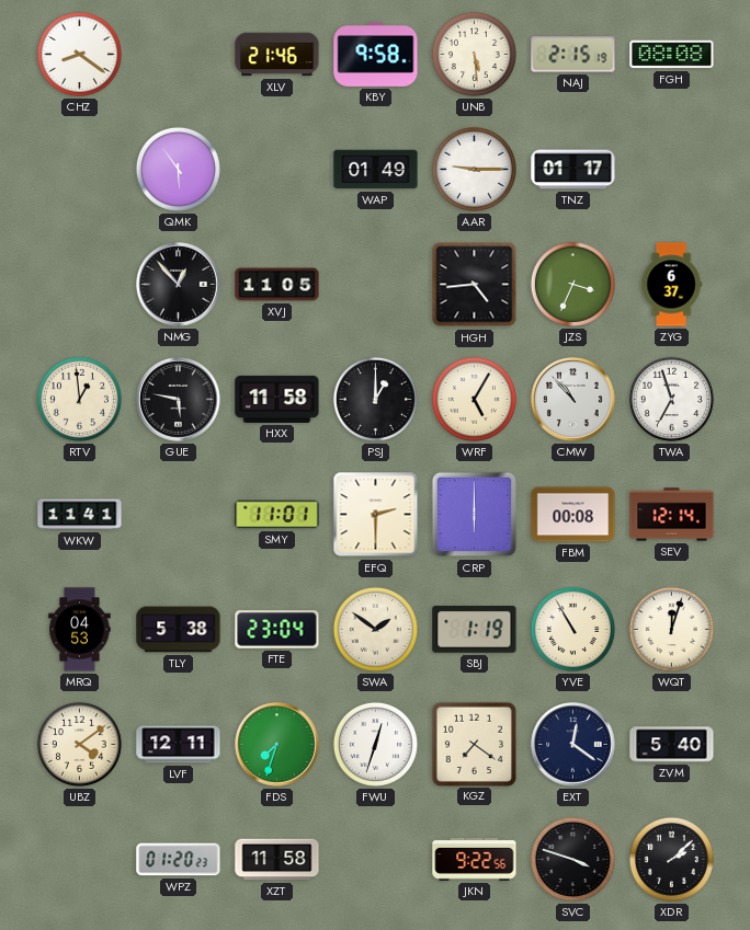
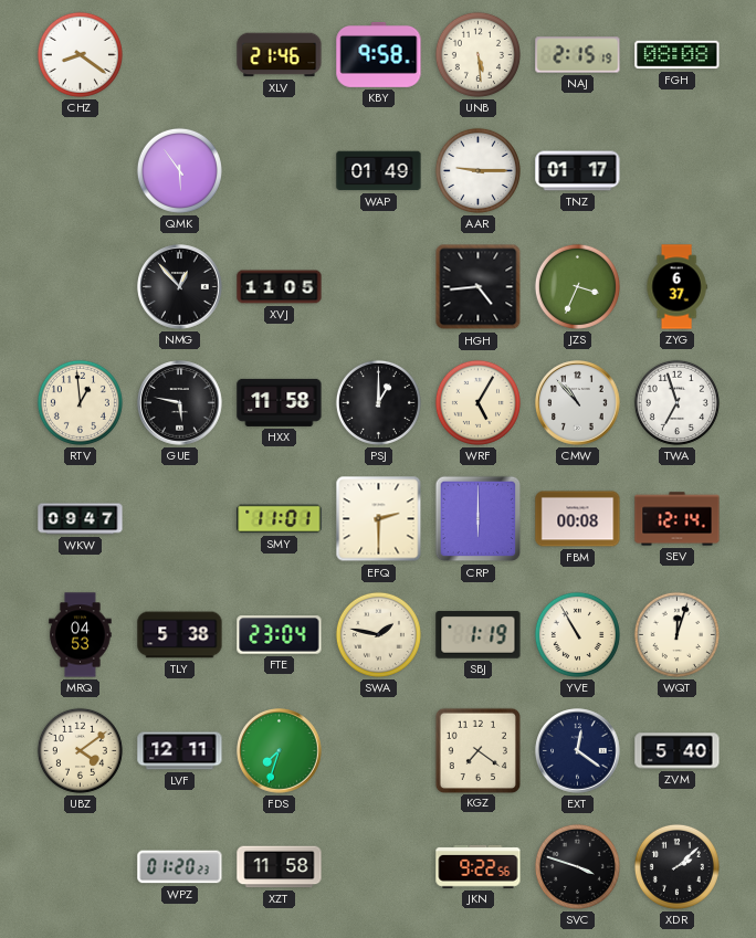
WKW: 11:41 -> 09:47
SWA: 1:51 -> 1:47
FWU: 12:33 -> none
